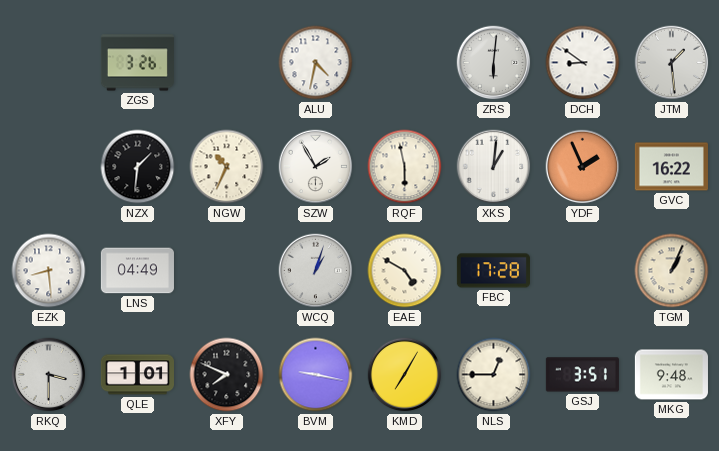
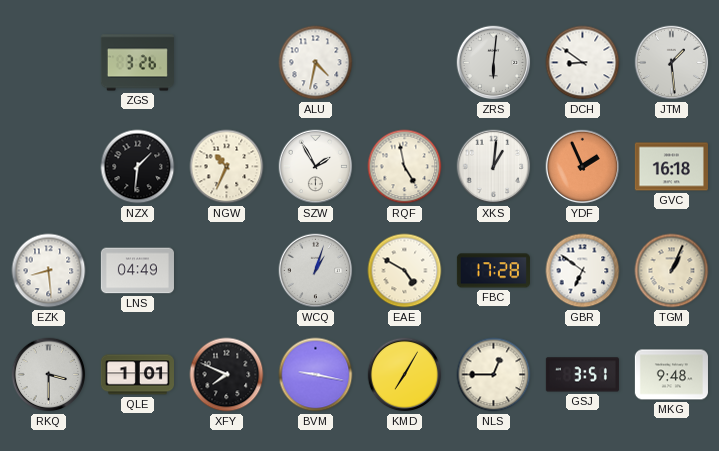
RQF: 5:58 -> 4:58
GVC: 16:22 -> 16:18
GBR: none -> 6:51
